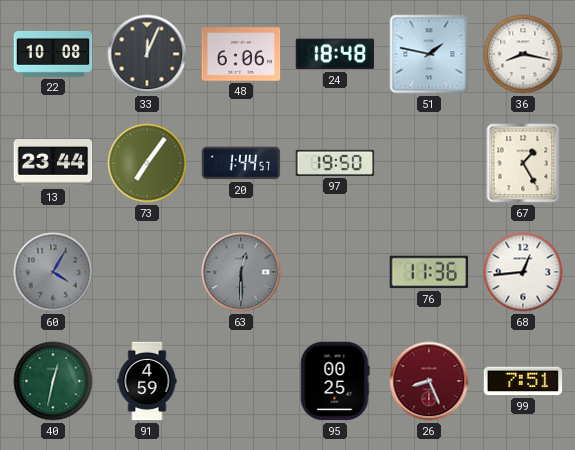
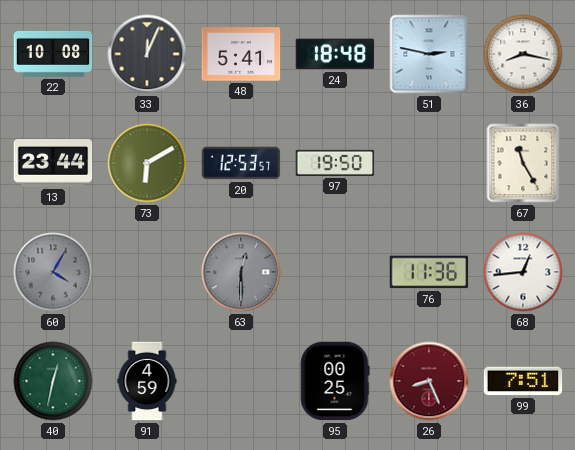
48: 6:06 -> 5:41
51: 1:47 -> 2:47
73: 7:06 -> 6:10
20: 1:44 -> 12:53
67: 1:25 -> 11:25
